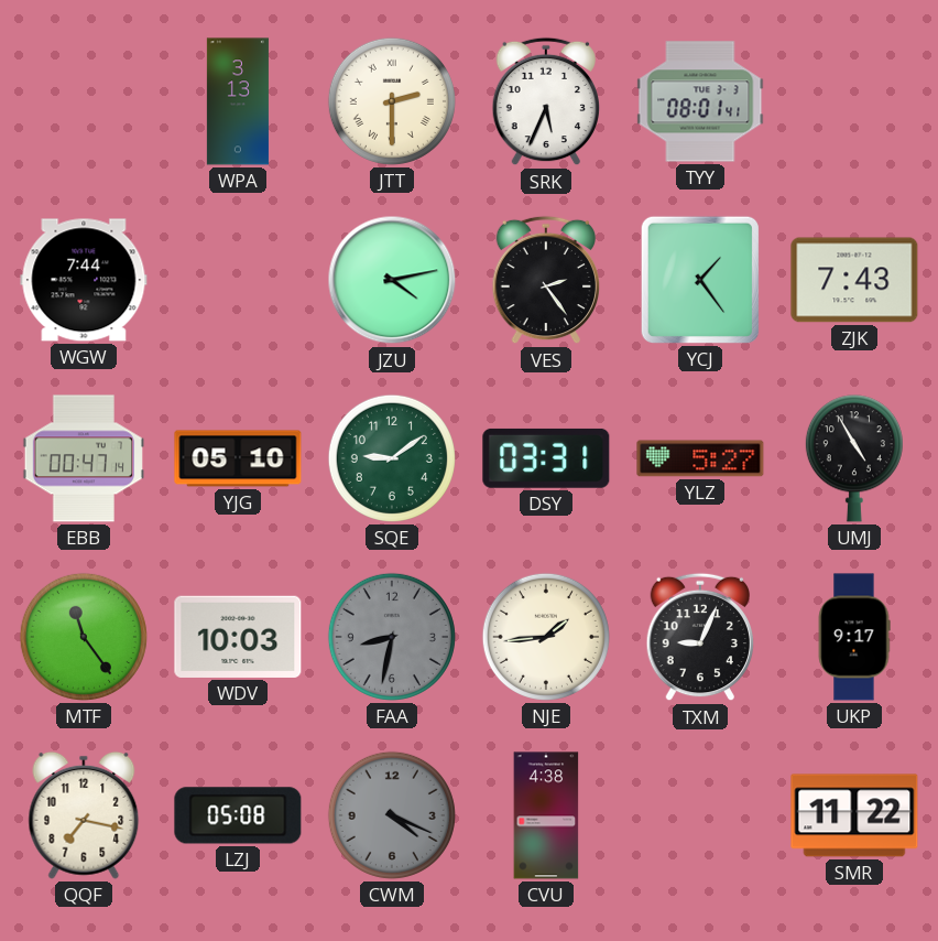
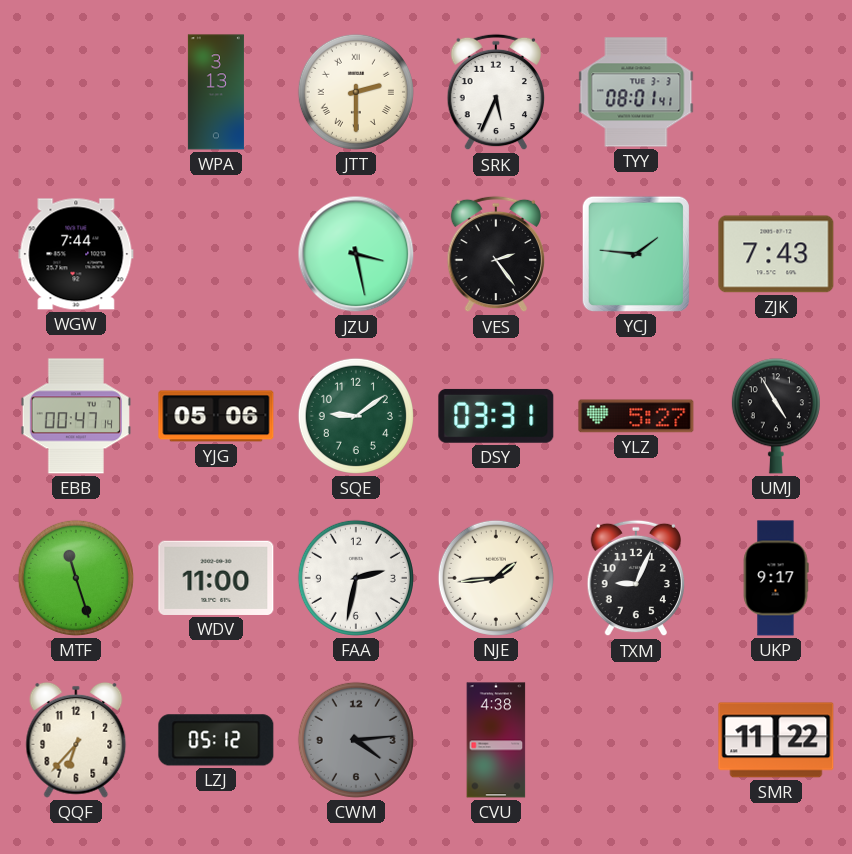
JZU: 4:13 -> 3:28
YCJ: 1:24 -> 1:46
YJG: 05:10 -> 05:06
MTF: 11:24 -> 11:27
WDV: 10:03 -> 11:00
FAA: 8:32 -> 2:32
FAA dial: grey -> white
QQF: 7:17 -> 6:37
LZJ: 05:08 -> 05:12
CWM: 4:19 -> 4:14
